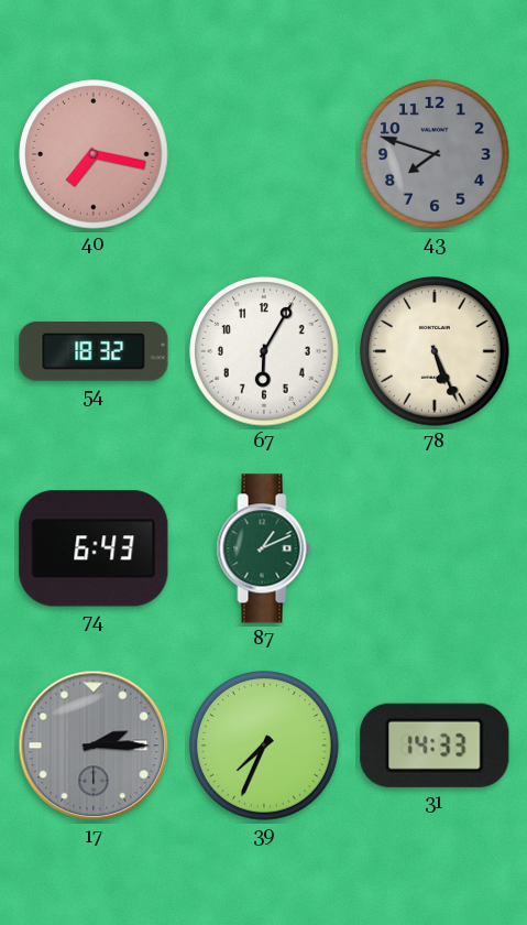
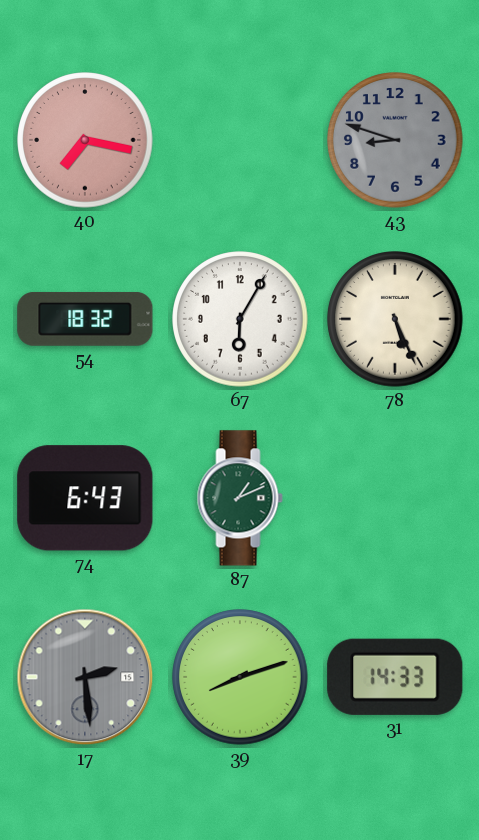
43: 7:48 -> 8:48
17: 2:15 -> 2:29
39: 7:34 -> 8:12
